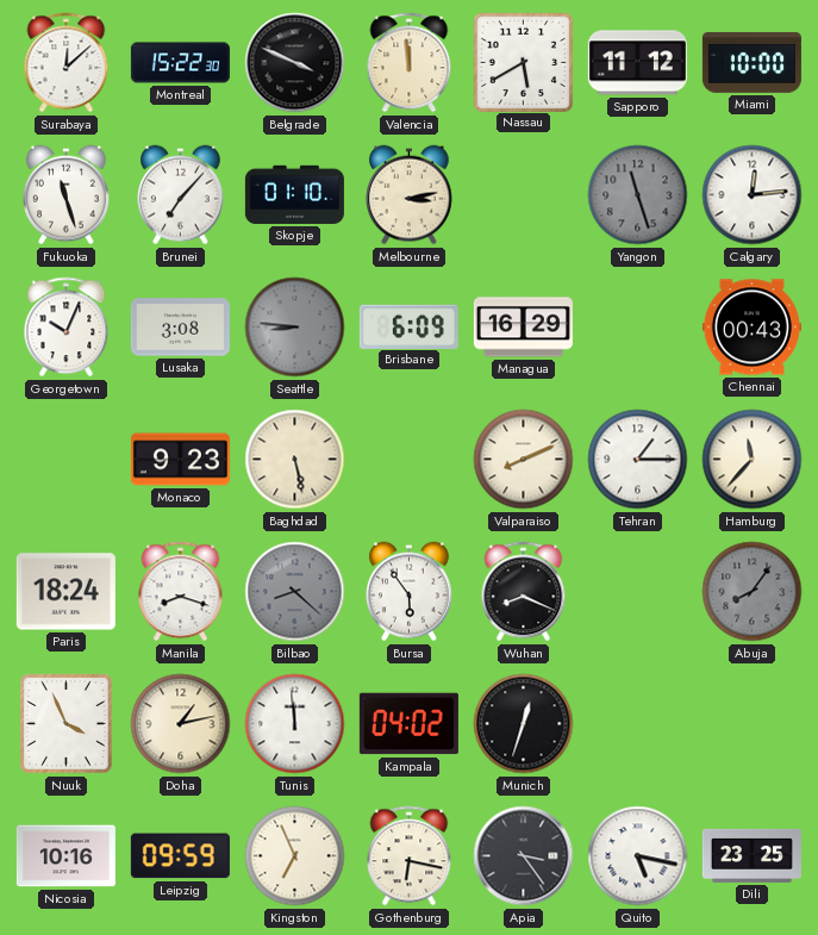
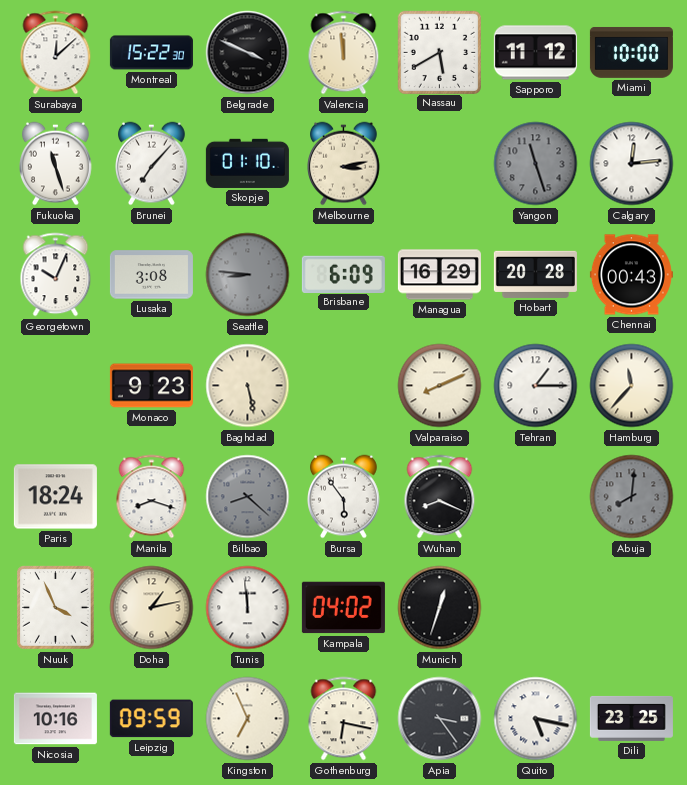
Hobart: none -> 20:28
Abuja: 8:06 -> 8:01
